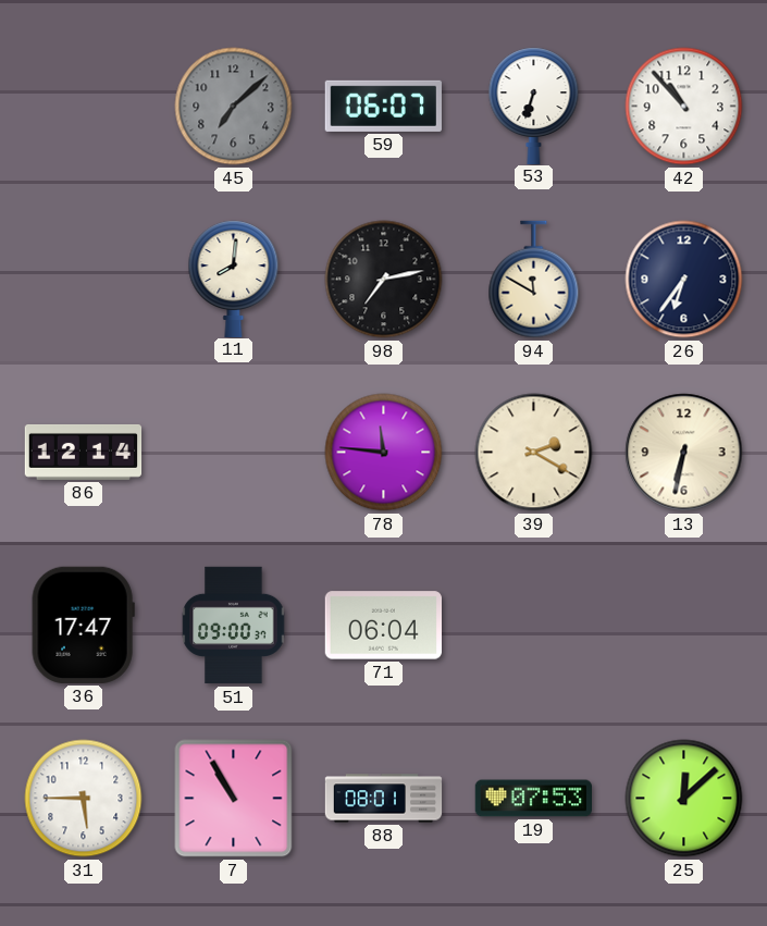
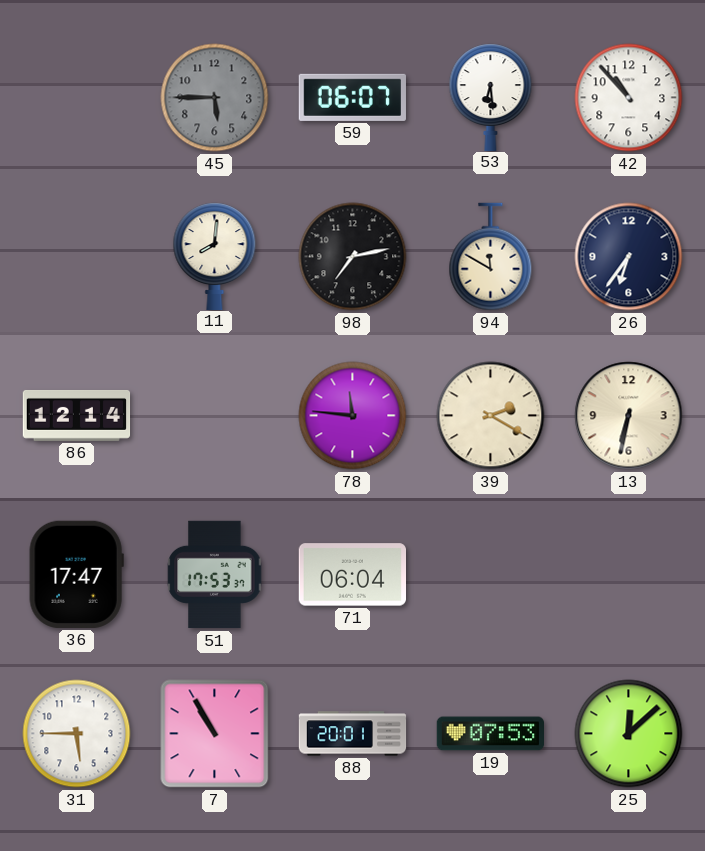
45: 7:08 -> 5:45
53: 6:33 -> 6:29
51: 09:00 -> 17:53
88: 08:01 -> 20:01
